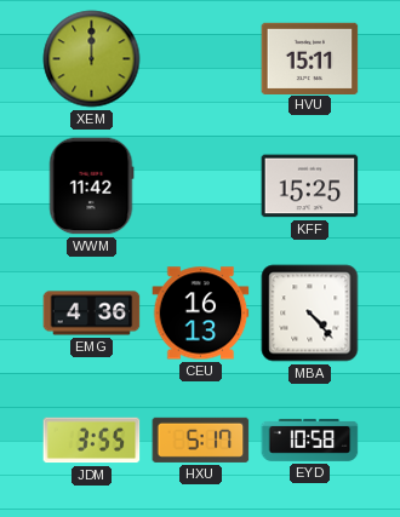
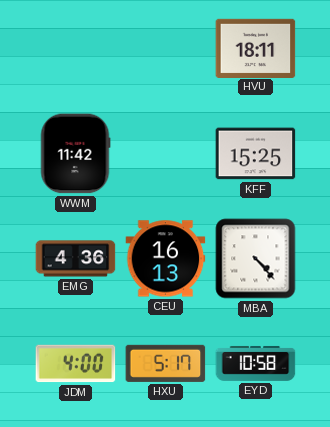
XEM: 12:00 -> none
HVU: 15:11 -> 18:11
JDM: 3:55 -> 4:00
